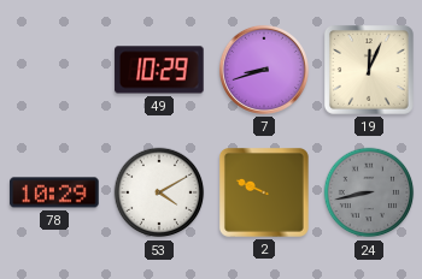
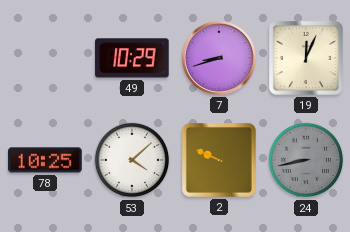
78: 10:29 -> 10:25
53: 4:10 -> 4:08
